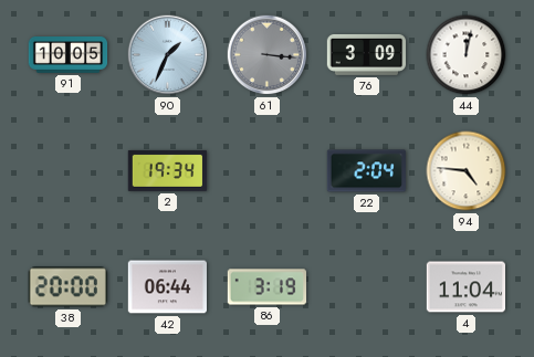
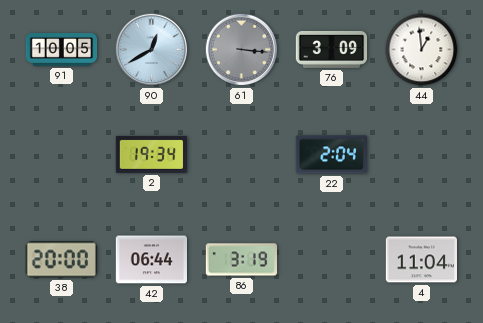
90: 1:34 -> 12:40
44: 12:02 -> 12:59
94: 4:46 -> none
